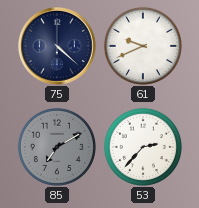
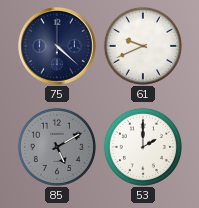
85: 7:10 -> 5:10
53: 2:37 -> 2:00
